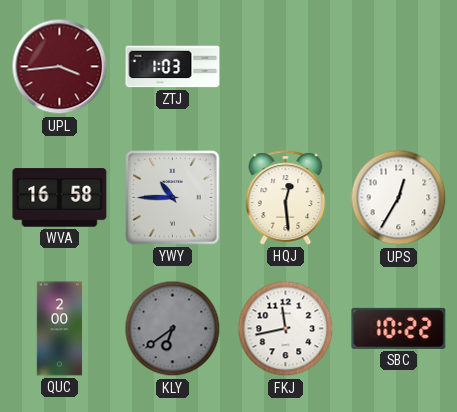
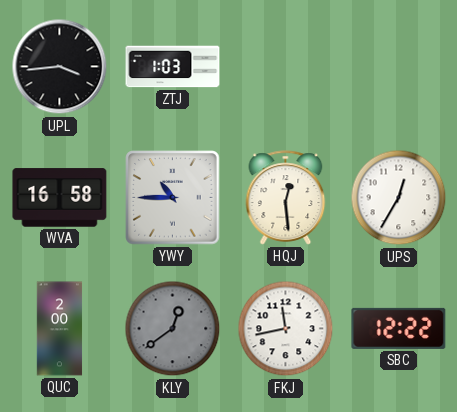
UPL dial: burgundy -> black
KLY: 6:39 -> 12:39
SBC: 10:22 -> 12:22
